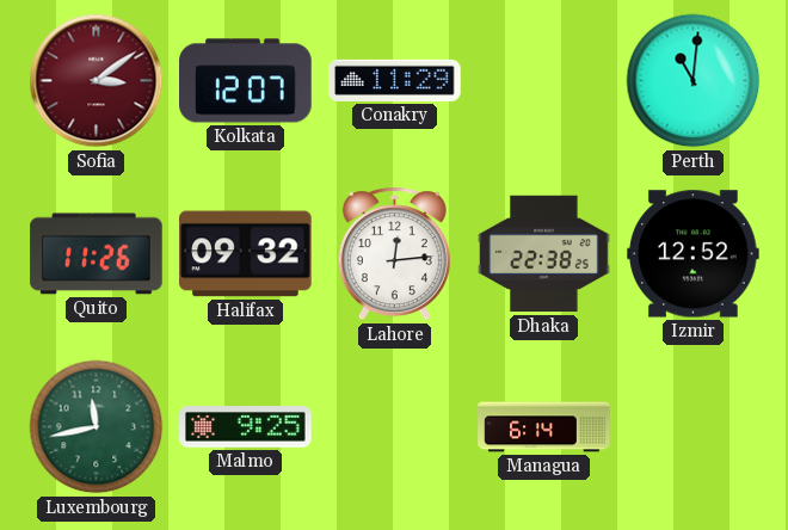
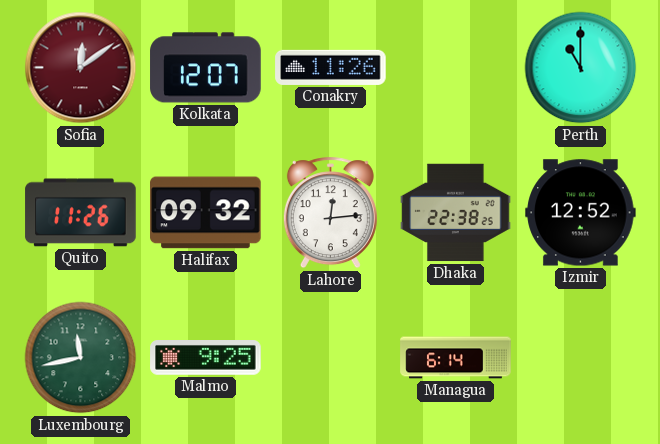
Sofia: 3:09 -> 12:09
Conakry: 11:29 -> 11:26
Perth: 11:01 -> 11:00
